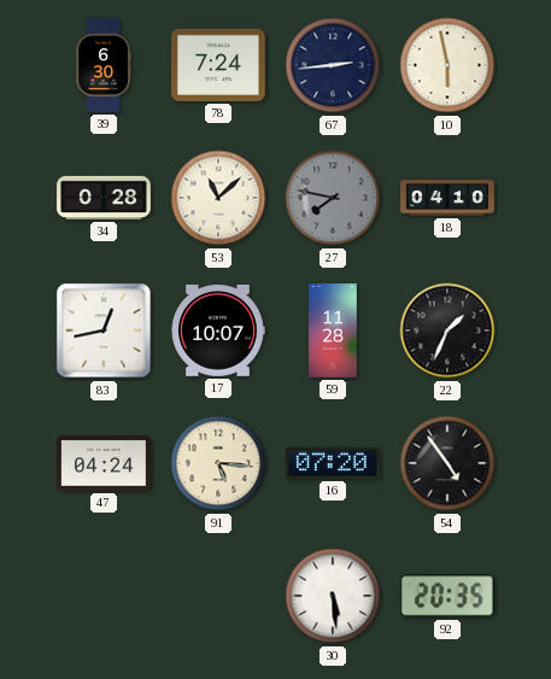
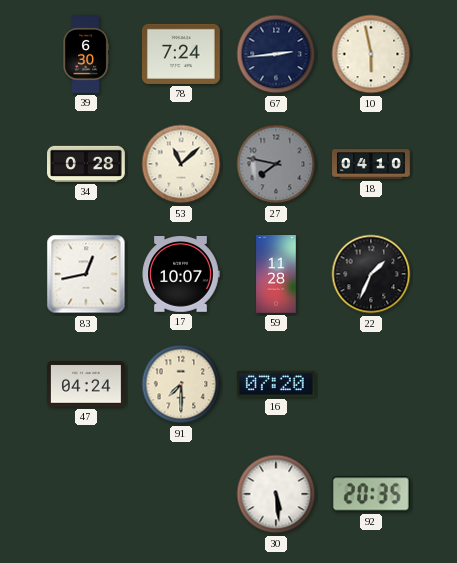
91: 5:16 -> 7:30
54: 4:54 -> none
